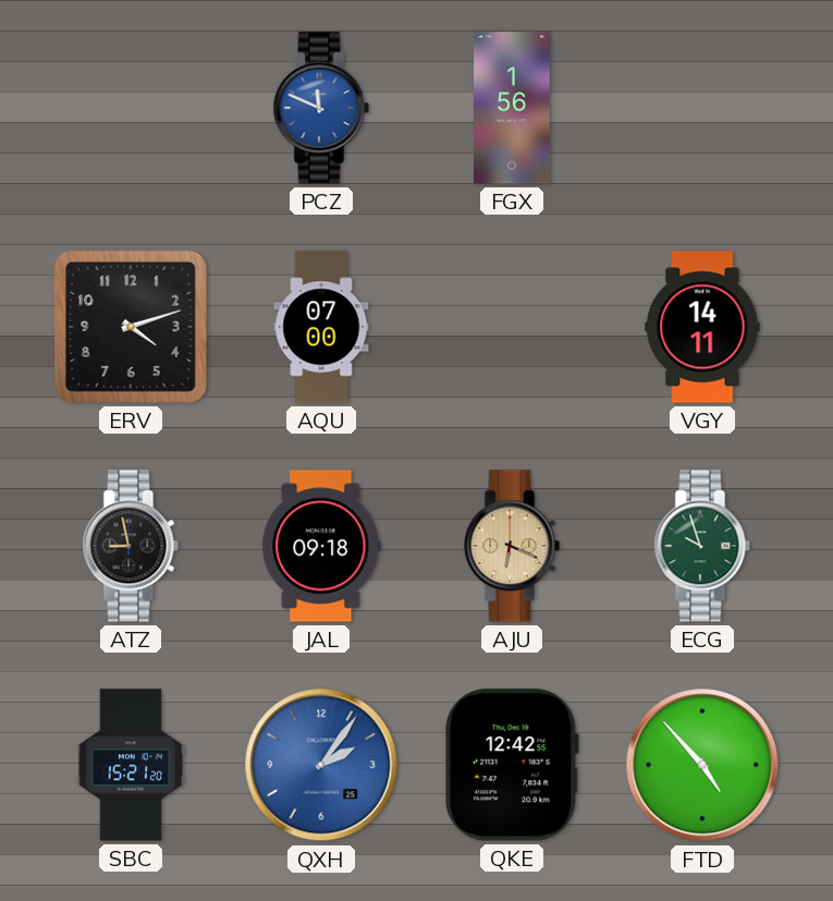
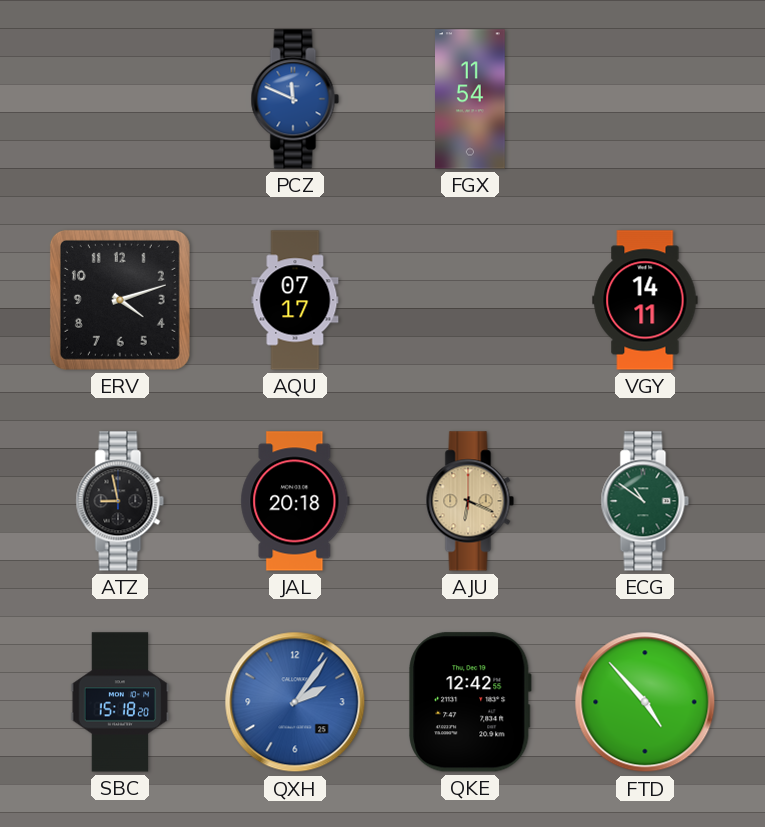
FGX: 1:56 -> 11:54
AQU: 07:00 -> 07:17
JAL: 09:18 -> 20:18
ECG: 9:57 -> 10:51
SBC: 15:21 -> 15:18
